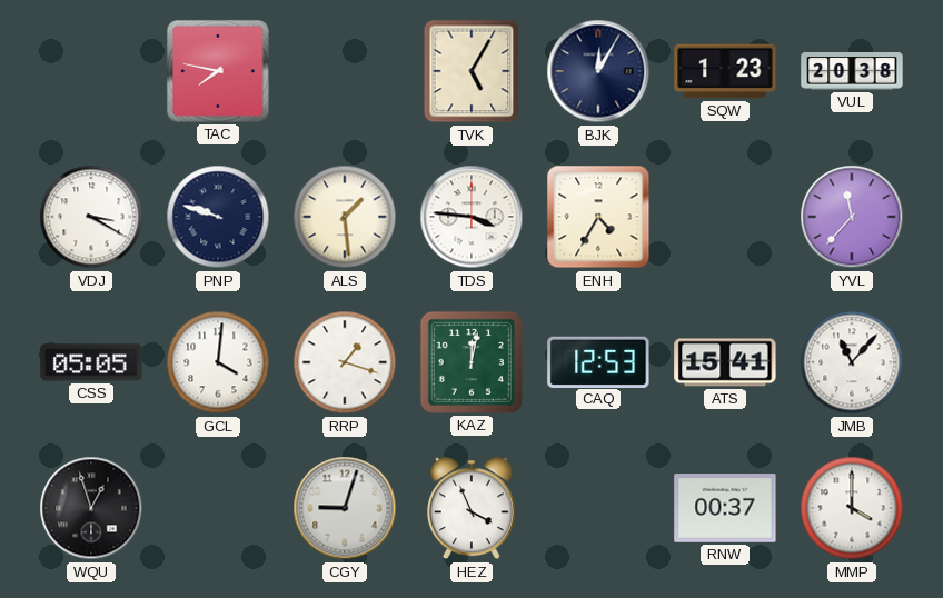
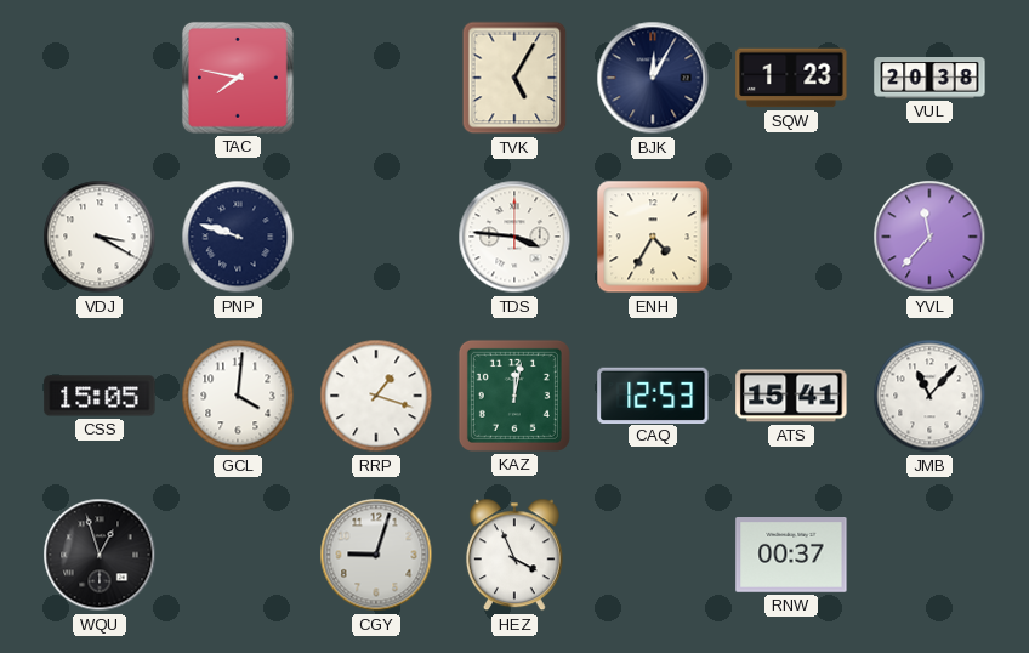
ALS: 1:29 -> none
CSS: 05:05 -> 15:05
MMP: 4:00 -> none
